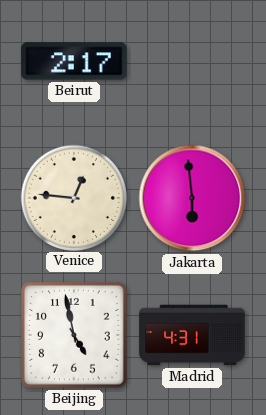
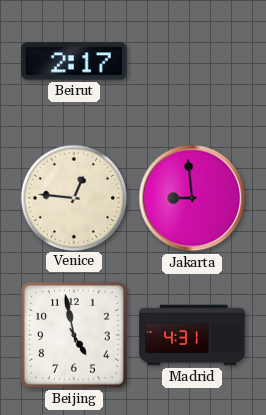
Jakarta: 5:59 -> 8:59
